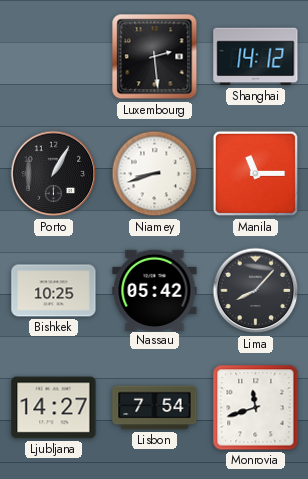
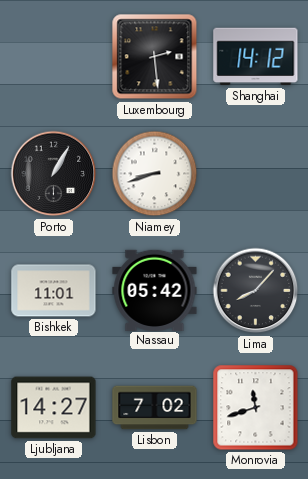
Manila: 11:15 -> none
Bishkek: 10:25 -> 11:01
Lisbon: 7:54 -> 7:02
